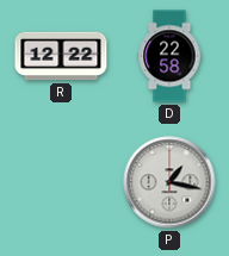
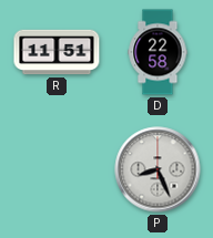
R: 12:22 -> 11:51
P: 1:17 -> 8:26
